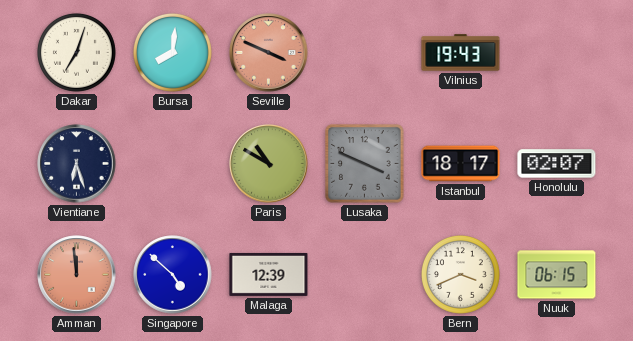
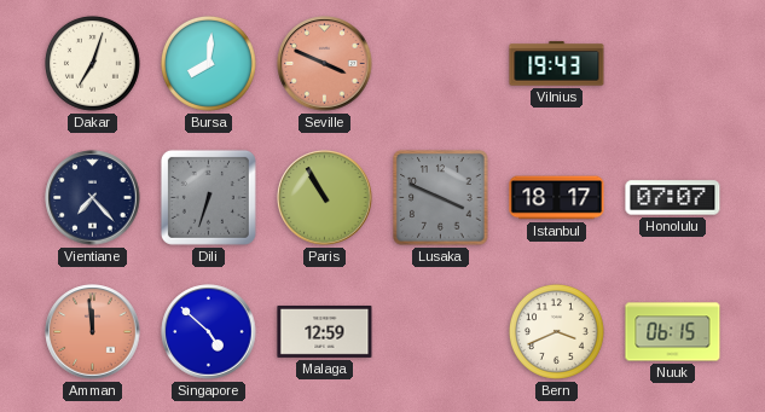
Vientiane: 6:27 -> 7:23
Dili: none -> 6:33
Paris: 10:50 -> 10:55
Honolulu: 02:07 -> 07:07
Malaga: 12:39 -> 12:59
